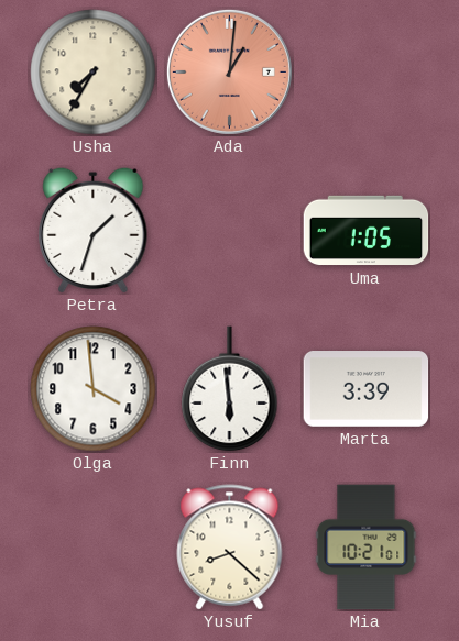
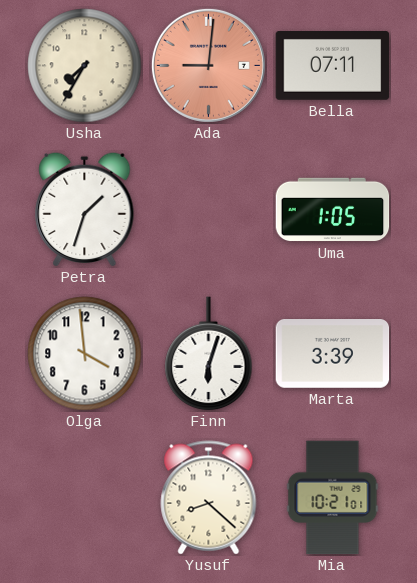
Ada: 1:01 -> 9:01
Bella: none -> 07:11
Finn: 5:59 -> 6:03
